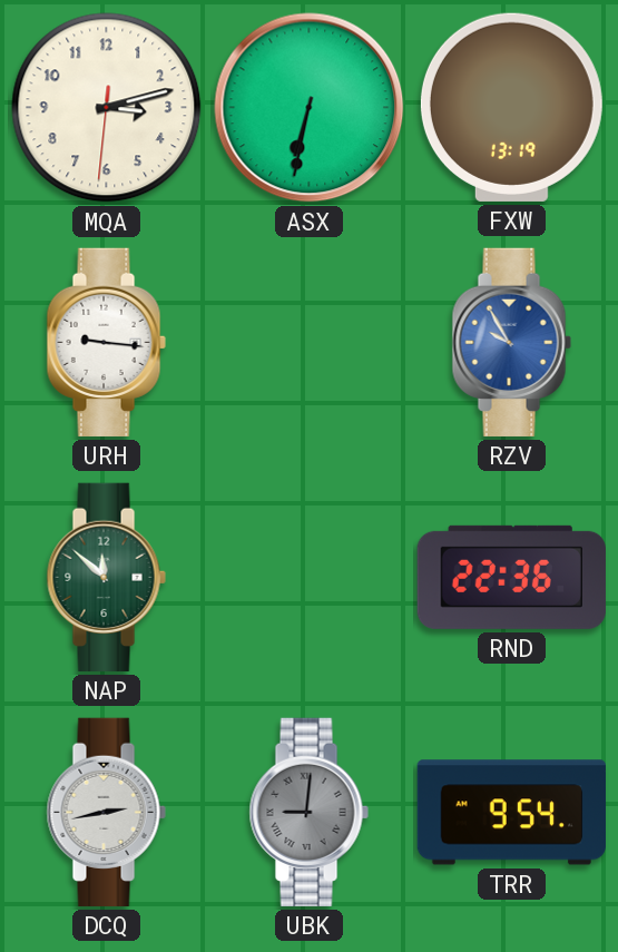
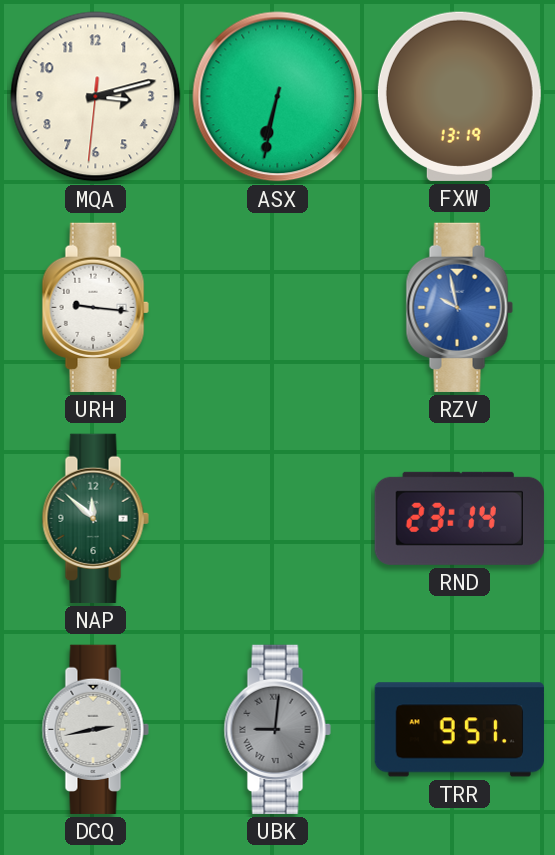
RZV: 9:55 -> 9:58
RND: 22:36 -> 23:14
TRR: 9:54 -> 9:51
